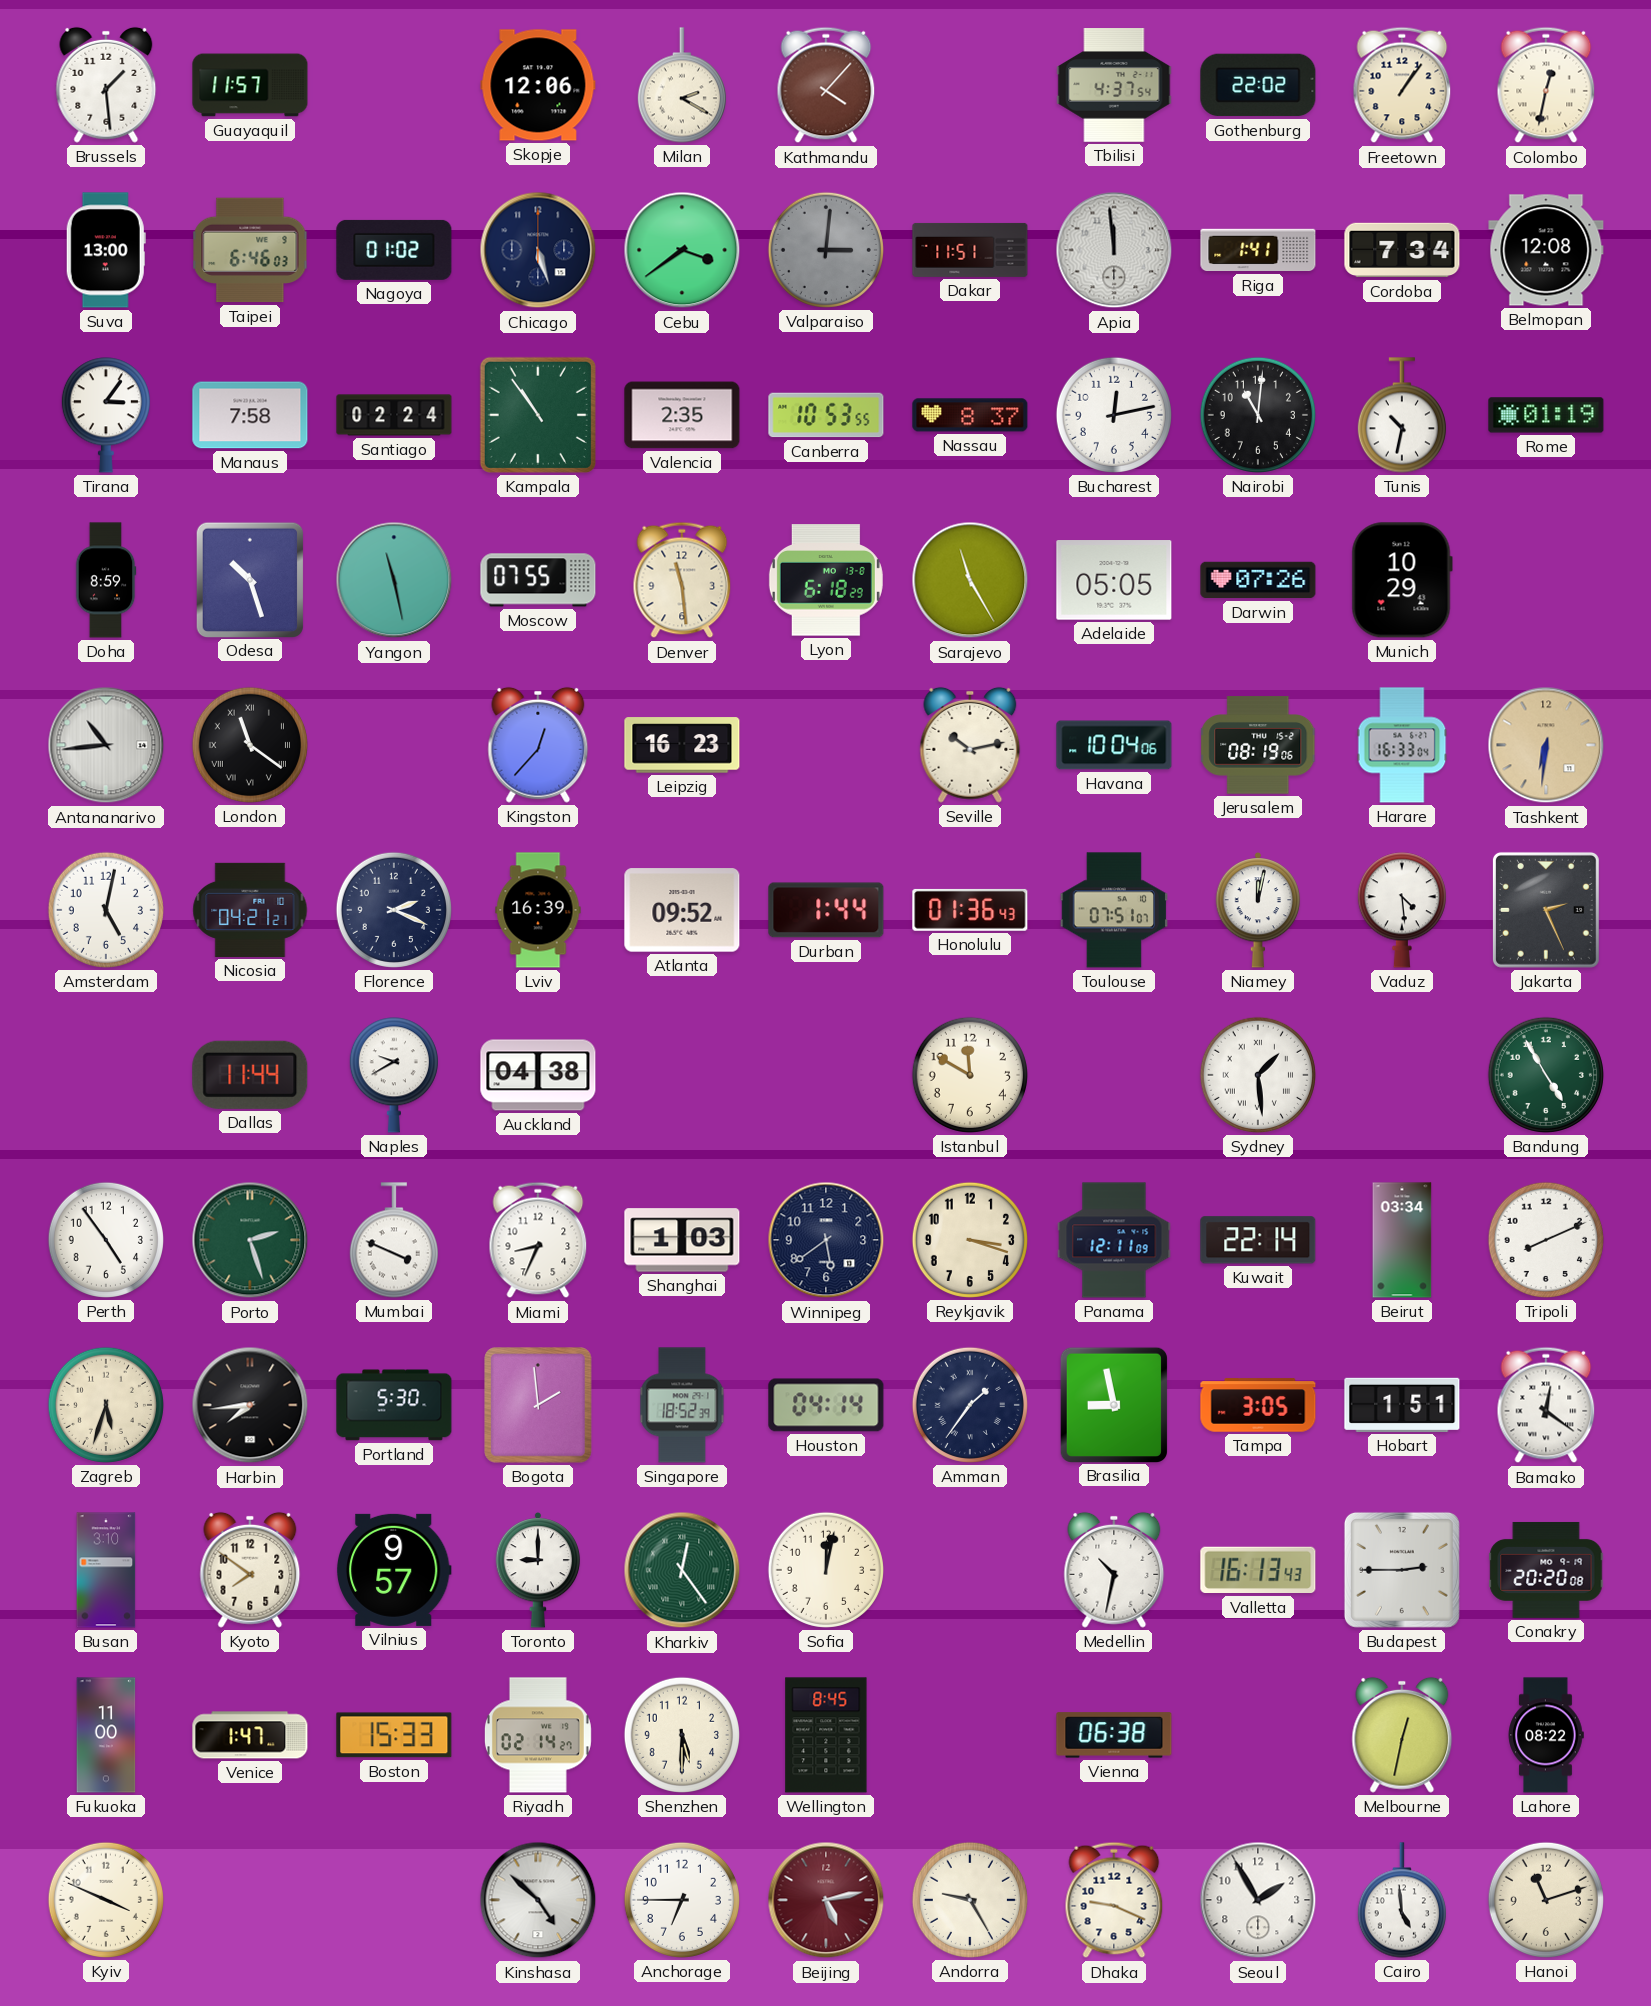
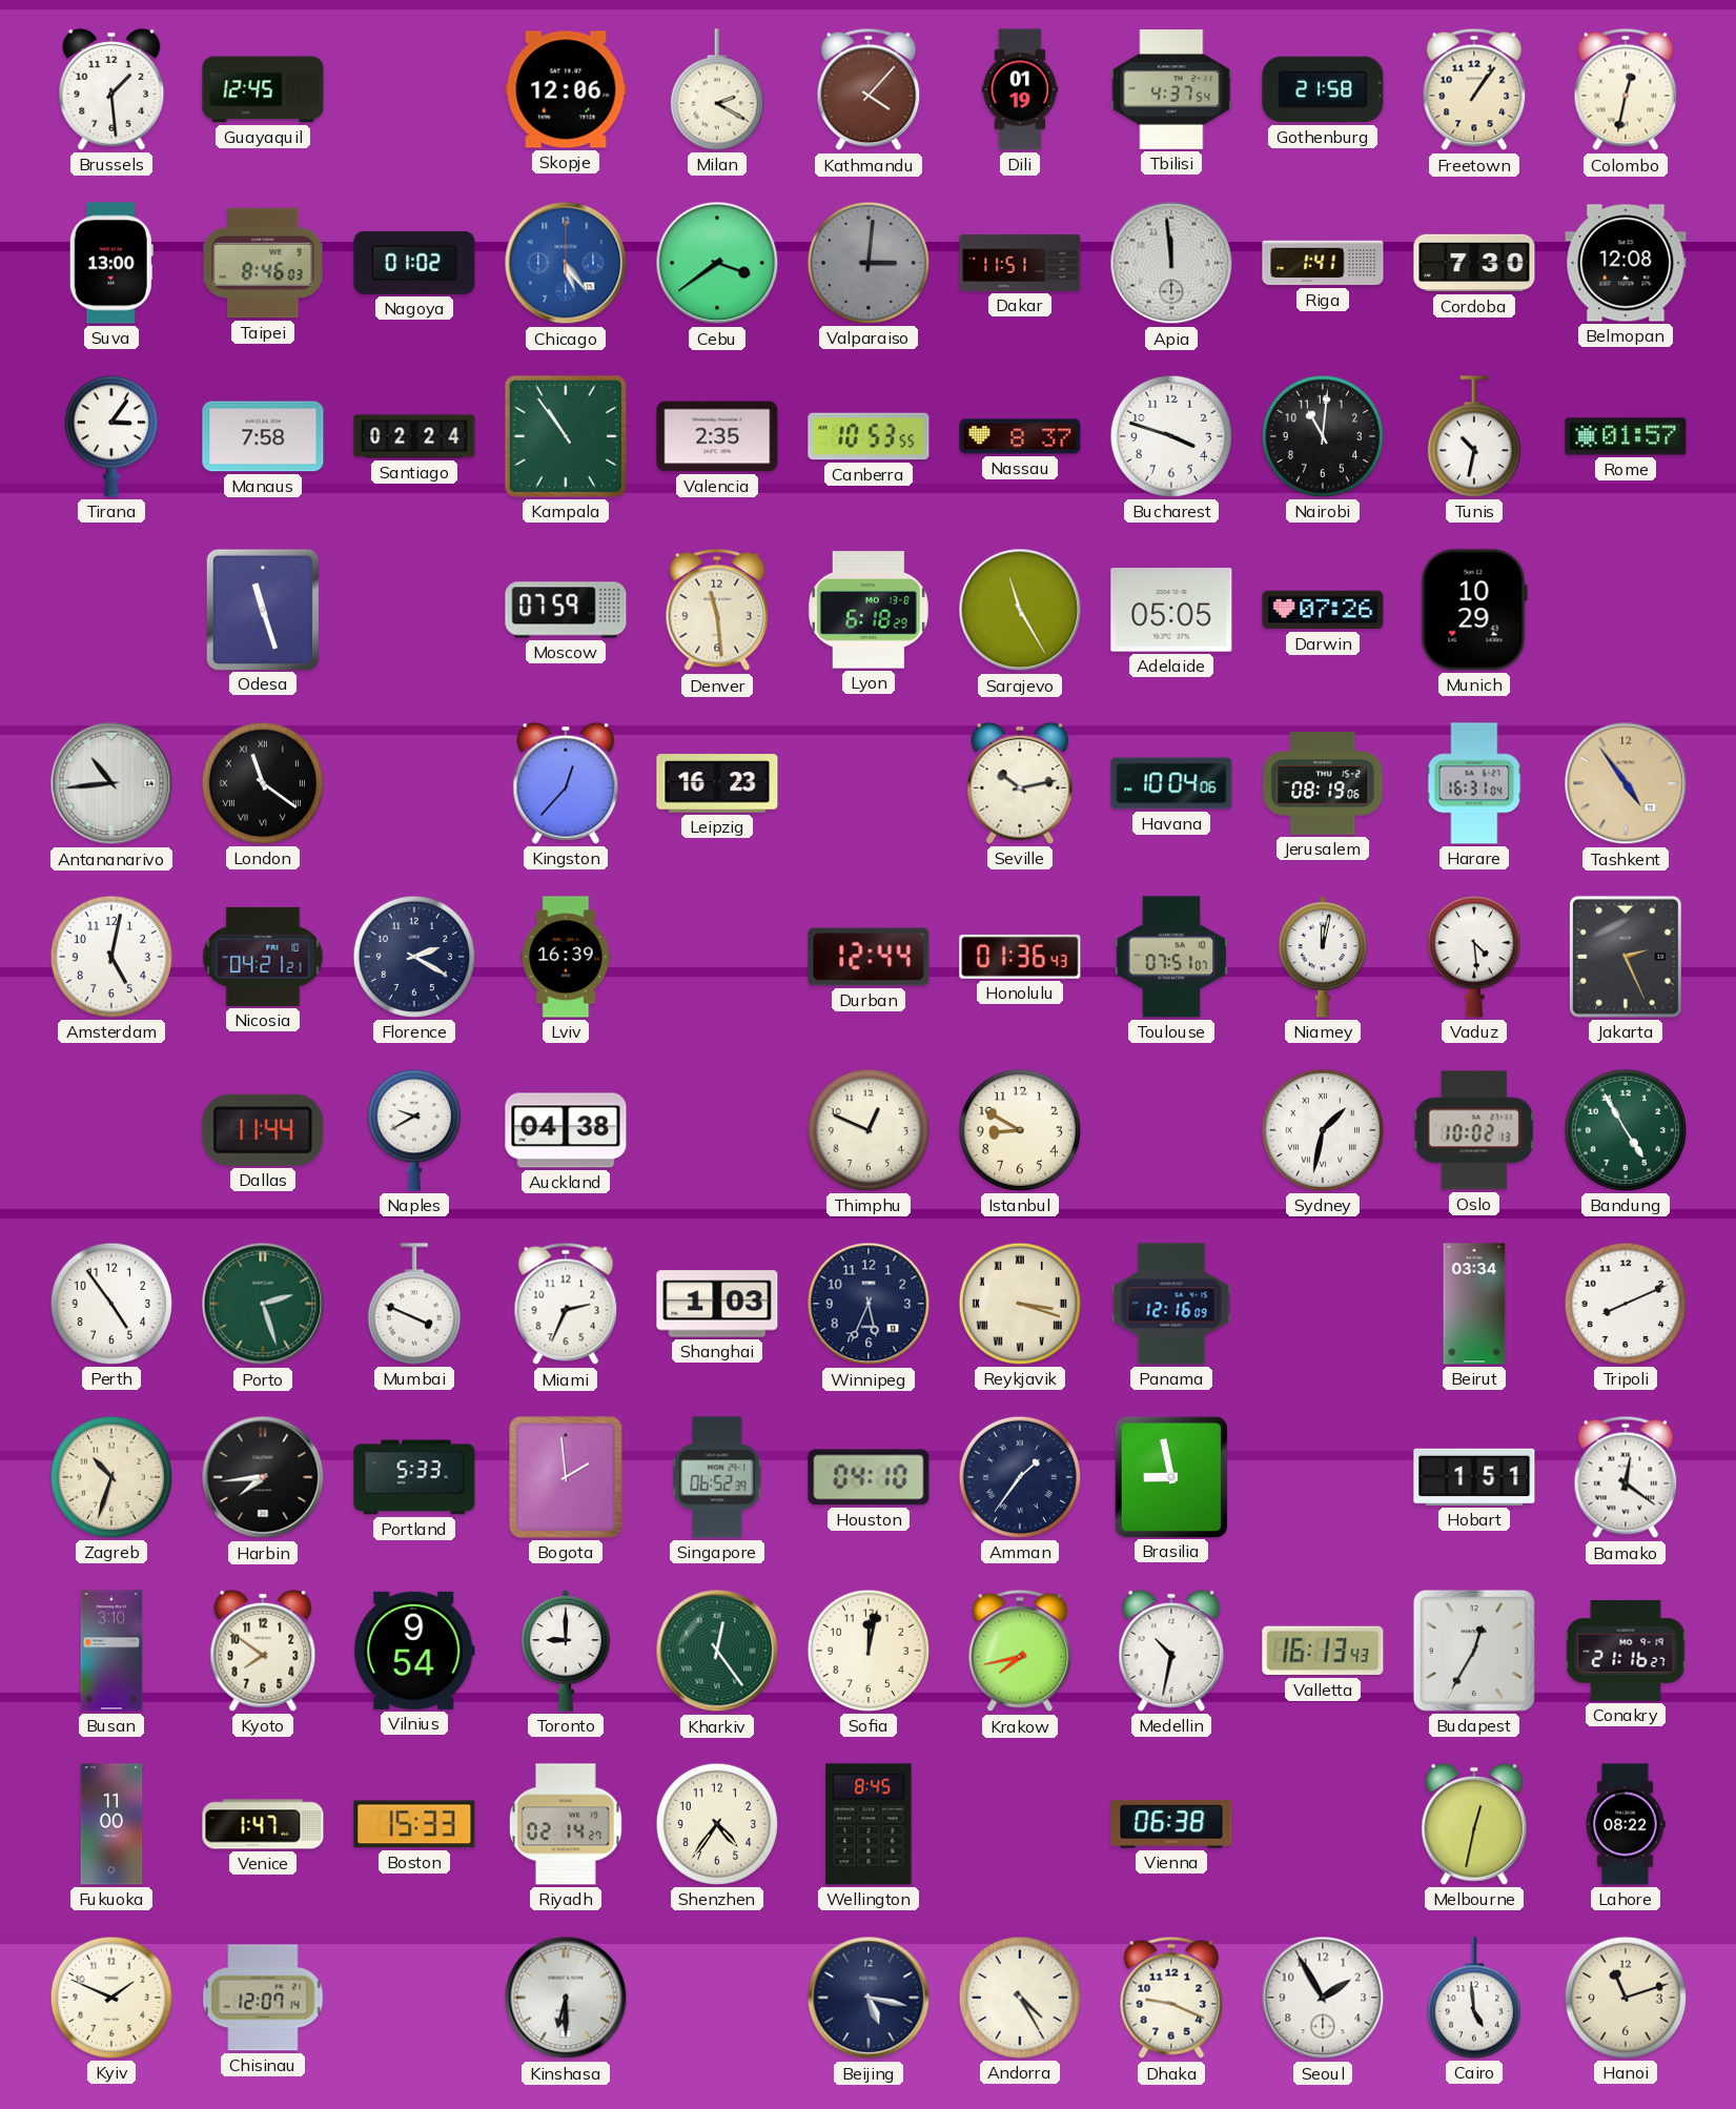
Guayaquil: 11:57 -> 12:45
Dili: none -> 01:19
Gothenburg: 22:02 -> 21:58
Taipei: 6:46 -> 8:46
Chicago: 5:27 -> 5:24
Chicago dial: navy -> blue
Cordoba: 7:34 -> 7:30
Bucharest: 12:13 -> 3:48
Rome: 01:19 -> 01:57
Doha: 8:59 -> none
Odesa: 10:27 -> 11:27
Yangon: 11:28 -> none
Moscow: 07:55 -> 07:59
Harare: 16:33 -> 16:31
Tashkent: 6:31 -> 4:54
Florence: 2:19 -> 2:20
Atlanta: 09:52 -> none
Durban: 1:44 -> 12:44
Thimphu: none -> 12:49
Istanbul: 11:50 -> 8:50
Sydney: 1:29 -> 1:32
Oslo: none -> 10:02
Miami: 8:34 -> 2:34
Winnipeg: 5:39 -> 5:34
Reykjavik numerals: Arabic -> Roman
Panama: 12:11 -> 12:16
Kuwait: 22:14 -> none
Zagreb: 5:33 -> 10:33
Portland: 5:30 -> 5:33
Singapore: 18:52 -> 06:52
Houston: 04:14 -> 04:10
Tampa: 3:05 -> none
Vilnius: 9:57 -> 9:54
Krakow: none -> 7:43
Budapest: 2:45 -> 12:35
Conakry: 20:20 -> 21:16
Shenzhen: 5:30 -> 4:36
Kyiv: 3:49 -> 1:49
Chisinau: none -> 12:07
Kinshasa: 4:52 -> 6:30
Anchorage: 6:45 -> none
Beijing: 5:13 -> 5:17
Beijing dial: burgundy -> navy
Andorra: 9:25 -> 4:25
